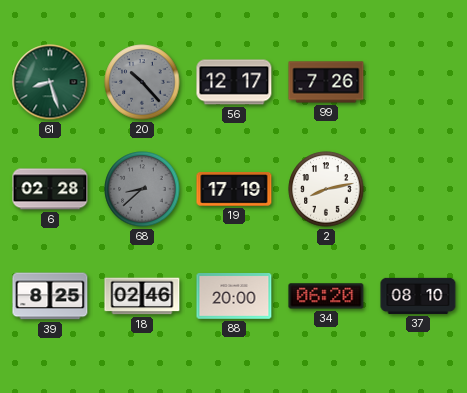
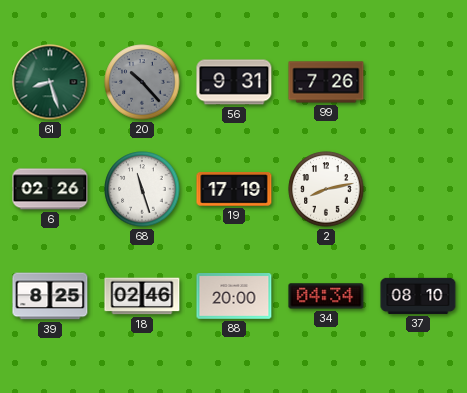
56: 12:17 -> 9:31
6: 02:28 -> 02:26
68: 8:38 -> 11:27
68 dial: grey -> white
34: 06:20 -> 04:34
